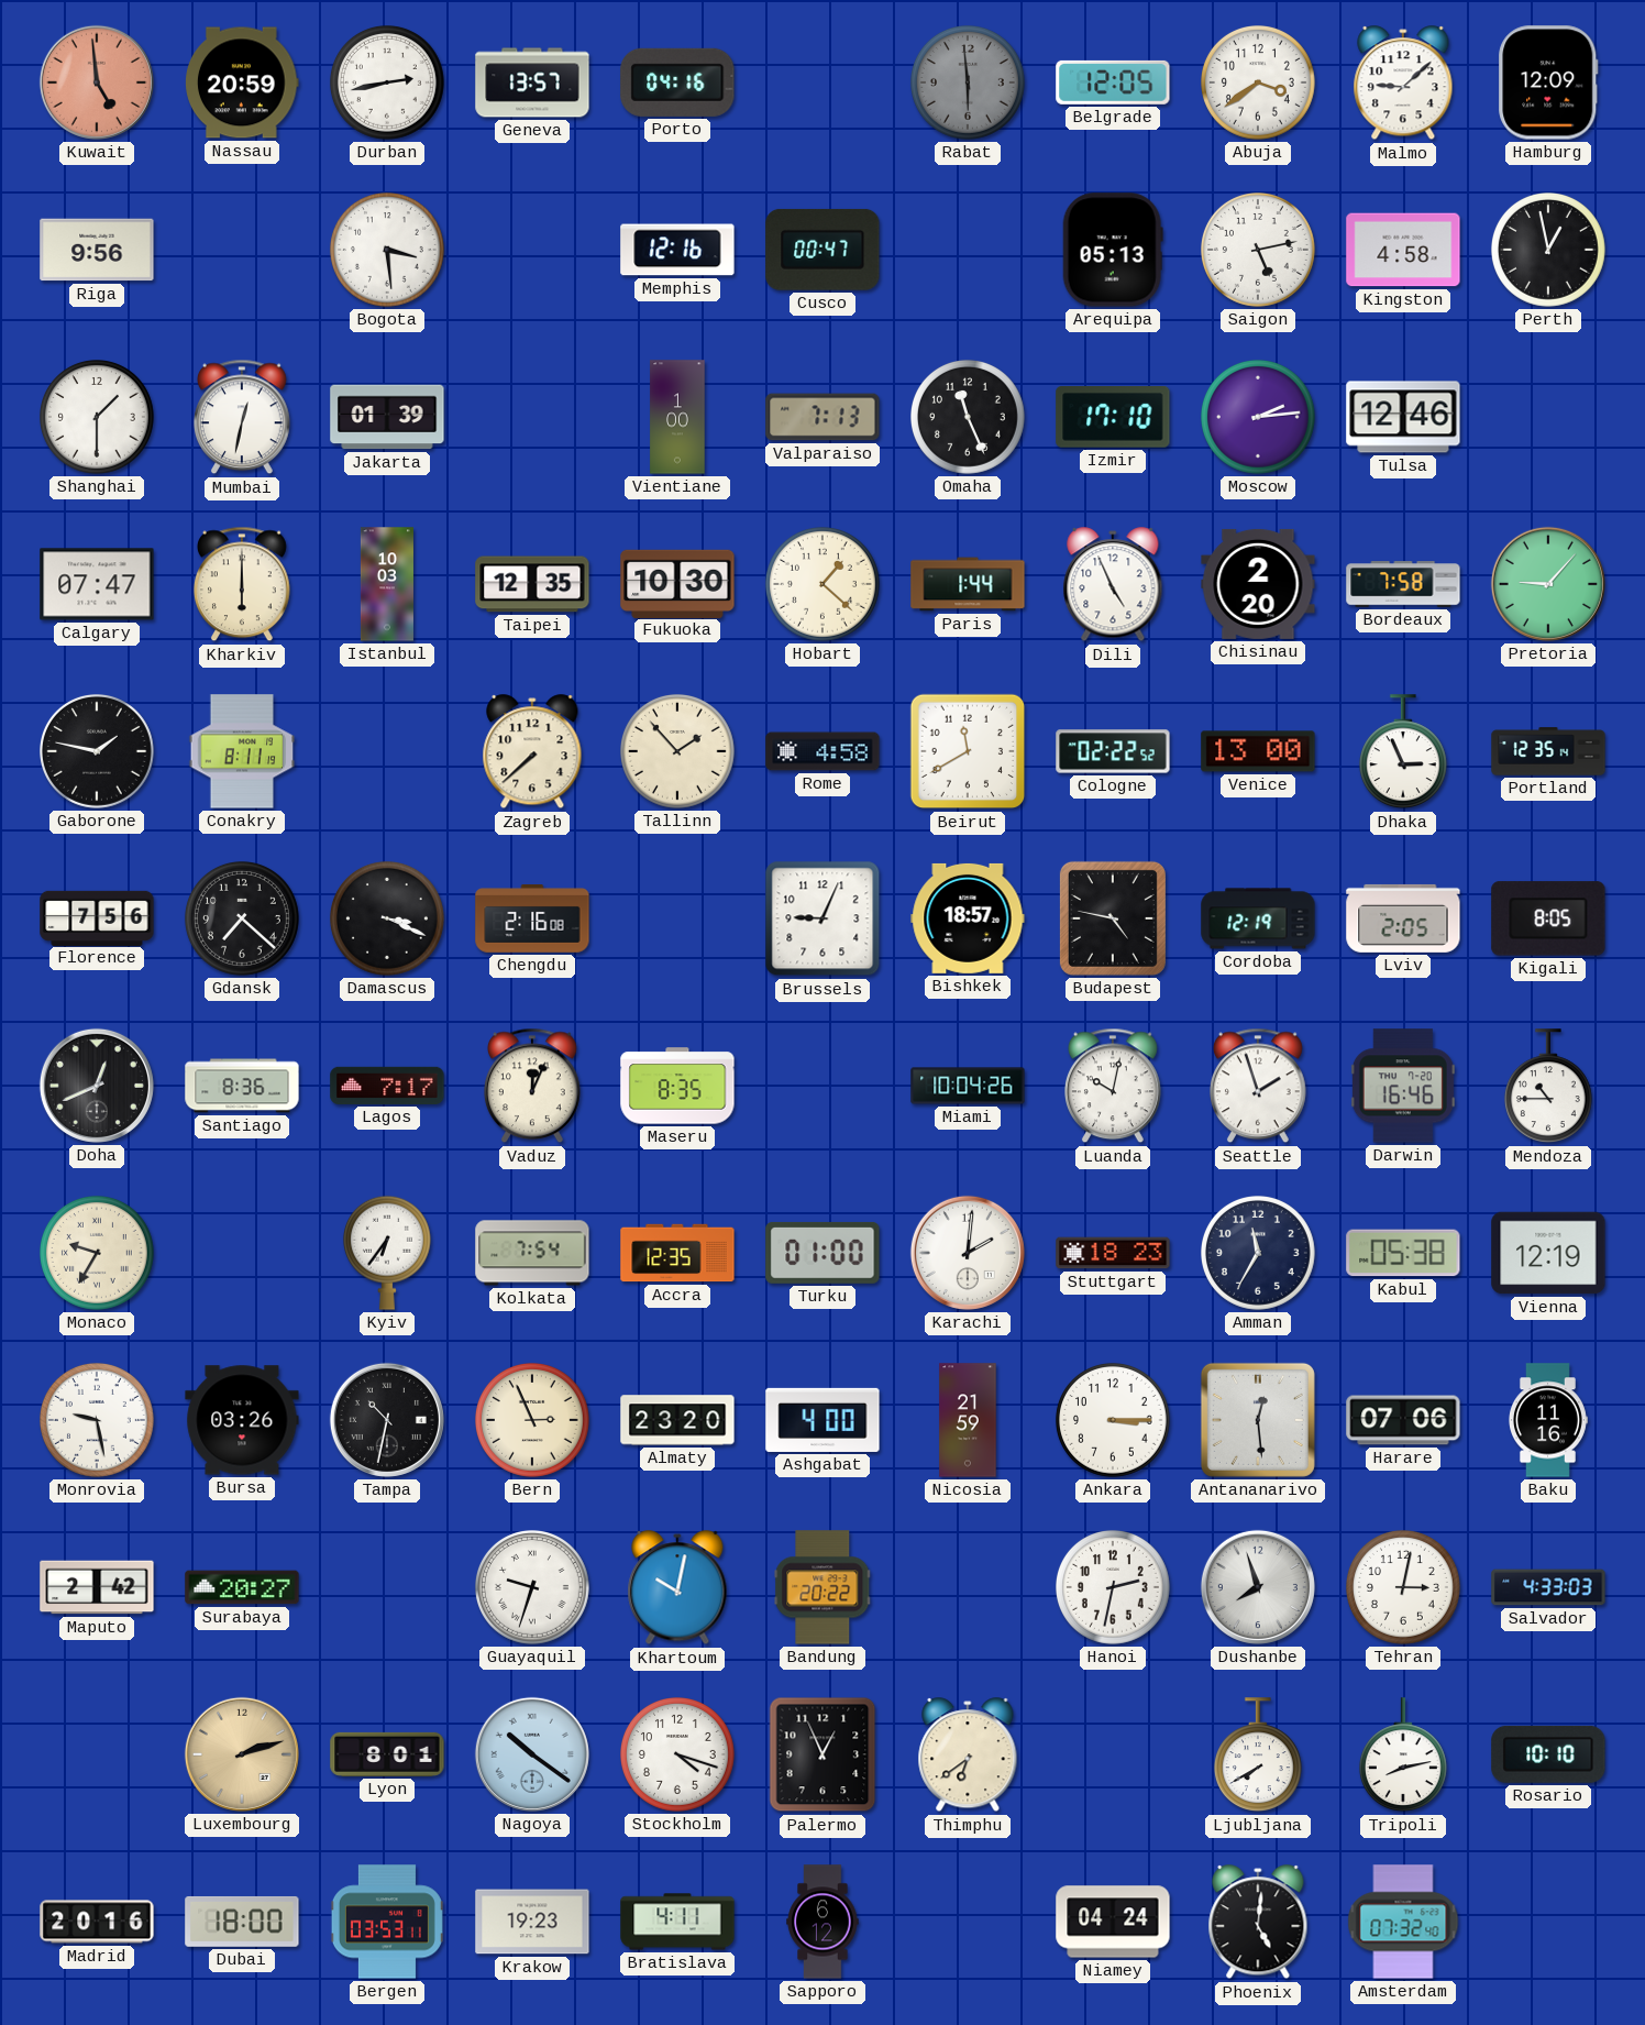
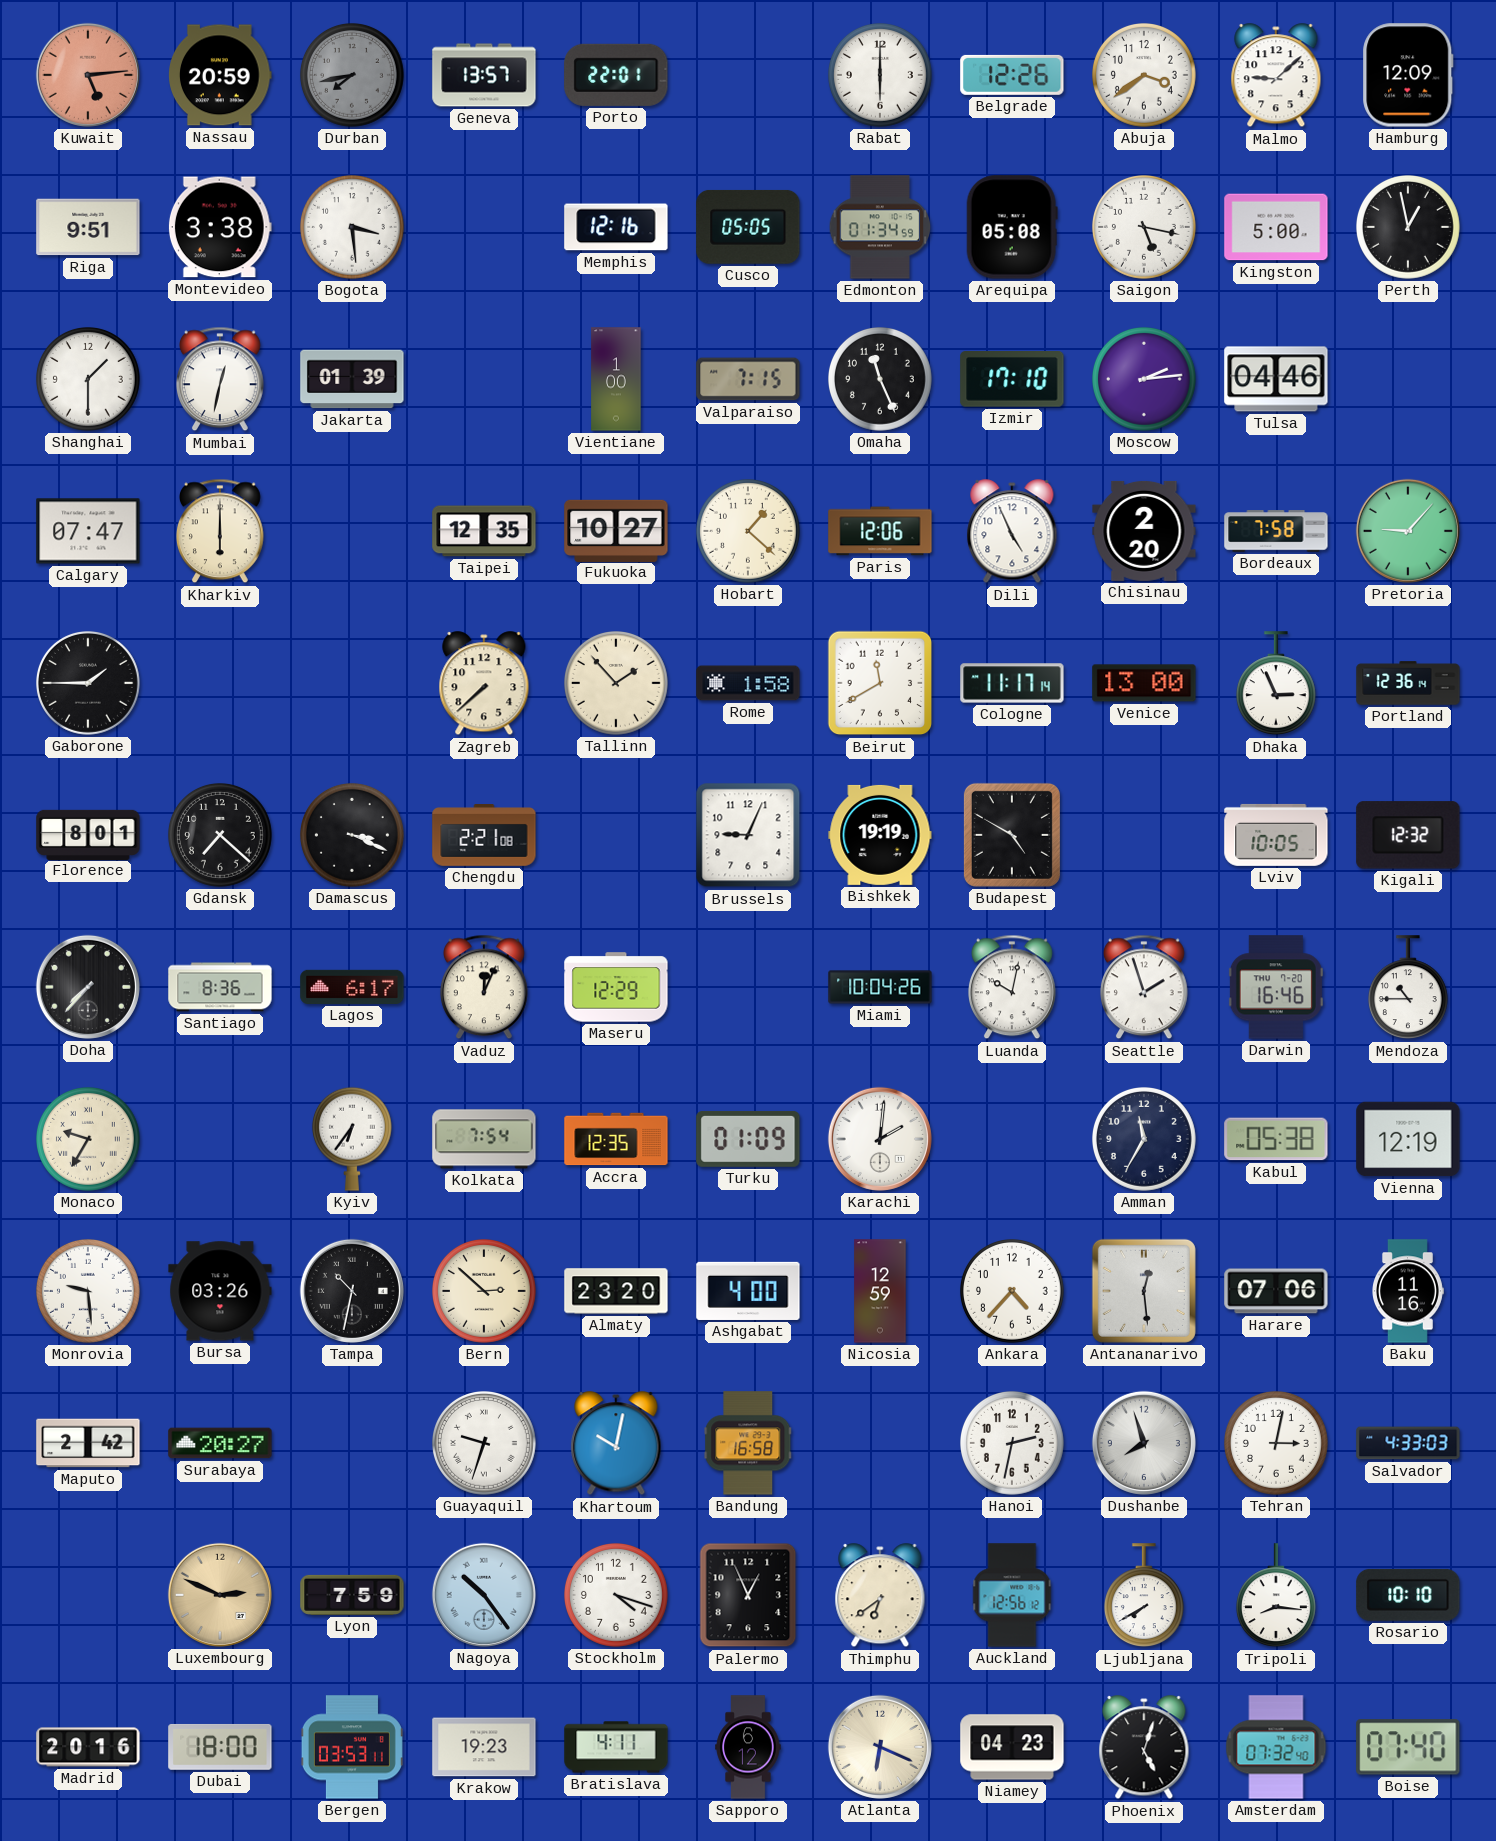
Kuwait: 4:59 -> 5:14
Durban: 2:43 -> 7:43
Durban dial: white -> grey
Porto: 04:16 -> 22:01
Rabat: 5:59 -> 6:00
Rabat dial: grey -> white
Belgrade: 12:05 -> 12:26
Riga: 9:56 -> 9:51
Montevideo: none -> 3:38
Cusco: 00:47 -> 05:05
Edmonton: none -> 01:34
Arequipa: 05:13 -> 05:08
Saigon: 5:13 -> 5:17
Kingston: 4:58 -> 5:00
Valparaiso: 7:13 -> 7:15
Tulsa: 12:46 -> 04:46
Istanbul: 10:03 -> none
Fukuoka: 10:30 -> 10:27
Paris: 1:44 -> 12:06
Gaborone: 1:47 -> 1:45
Conakry: 8:11 -> none
Rome: 4:58 -> 1:58
Cologne: 02:22 -> 11:17
Portland: 12:35 -> 12:36
Florence: 7:56 -> 8:01
Chengdu: 2:16 -> 2:21
Bishkek: 18:57 -> 19:19
Budapest: 4:47 -> 4:50
Cordoba: 12:19 -> none
Lviv: 2:05 -> 10:05
Kigali: 8:05 -> 12:32
Doha: 12:41 -> 7:37
Lagos: 7:17 -> 6:17
Maseru: 8:35 -> 12:29
Turku: 01:00 -> 01:09
Stuttgart: 18:23 -> none
Monrovia: 9:28 -> 9:29
Bern: 2:56 -> 2:52
Nicosia: 21:59 -> 12:59
Ankara: 3:15 -> 4:37
Bandung: 20:22 -> 16:58
Luxembourg: 2:12 -> 2:49
Lyon: 8:01 -> 7:59
Nagoya: 10:21 -> 10:24
Auckland: none -> 12:56
Tripoli: 8:13 -> 8:16
Atlanta: none -> 6:19
Niamey: 04:24 -> 04:23
Phoenix: 5:01 -> 5:03
Boise: none -> 07:40
